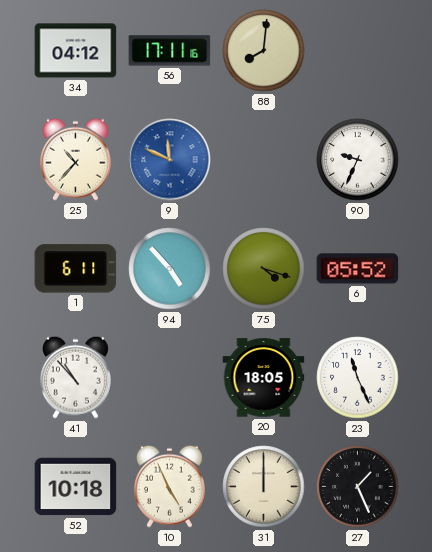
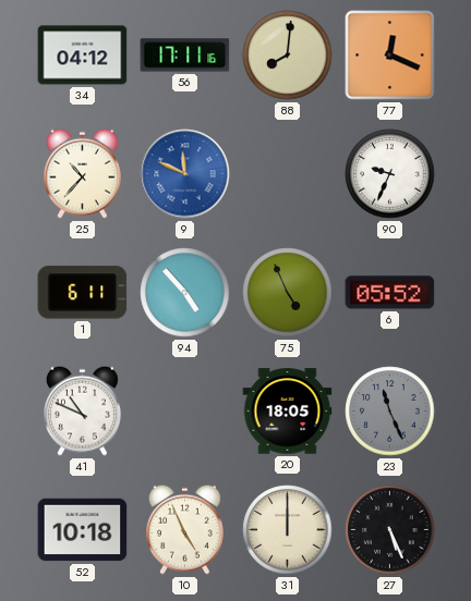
77: none -> 12:19
75: 4:18 -> 4:56
41: 10:53 -> 10:49
23 dial: white -> grey
27: 1:26 -> 5:26
